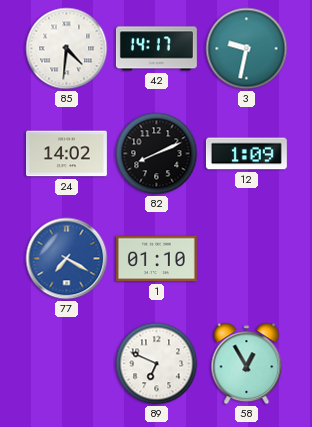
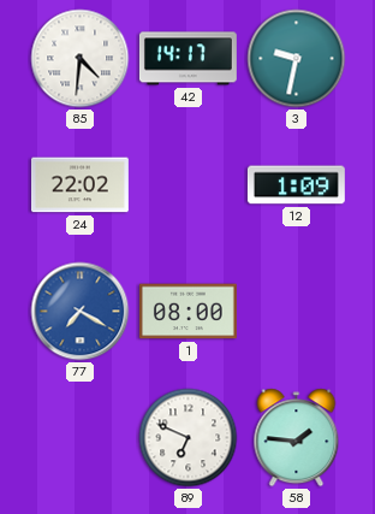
24: 14:02 -> 22:02
82: 8:11 -> none
1: 01:10 -> 08:00
58: 12:55 -> 1:46
